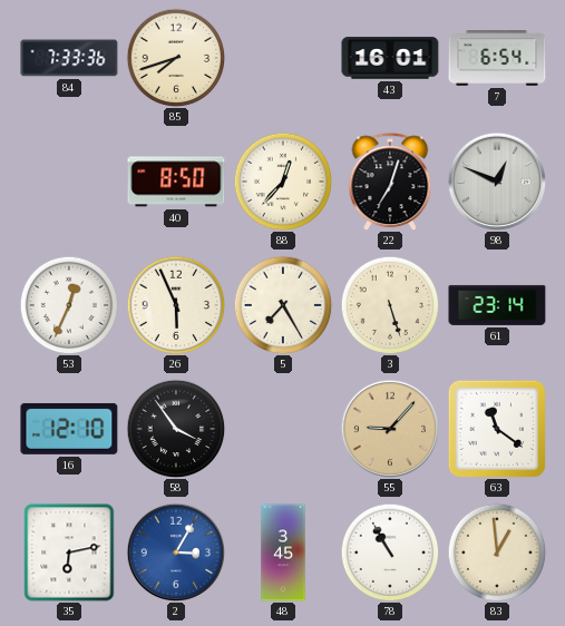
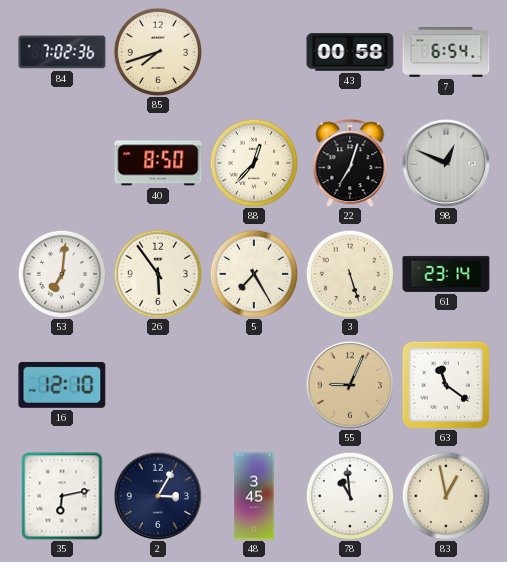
84: 7:33 -> 7:02
43: 16:01 -> 00:58
53: 12:34 -> 7:01
26: 5:56 -> 5:54
58: 3:54 -> none
55: 9:07 -> 9:04
2 dial: blue -> navy
78: 10:55 -> 10:59
83: 12:59 -> 12:58
